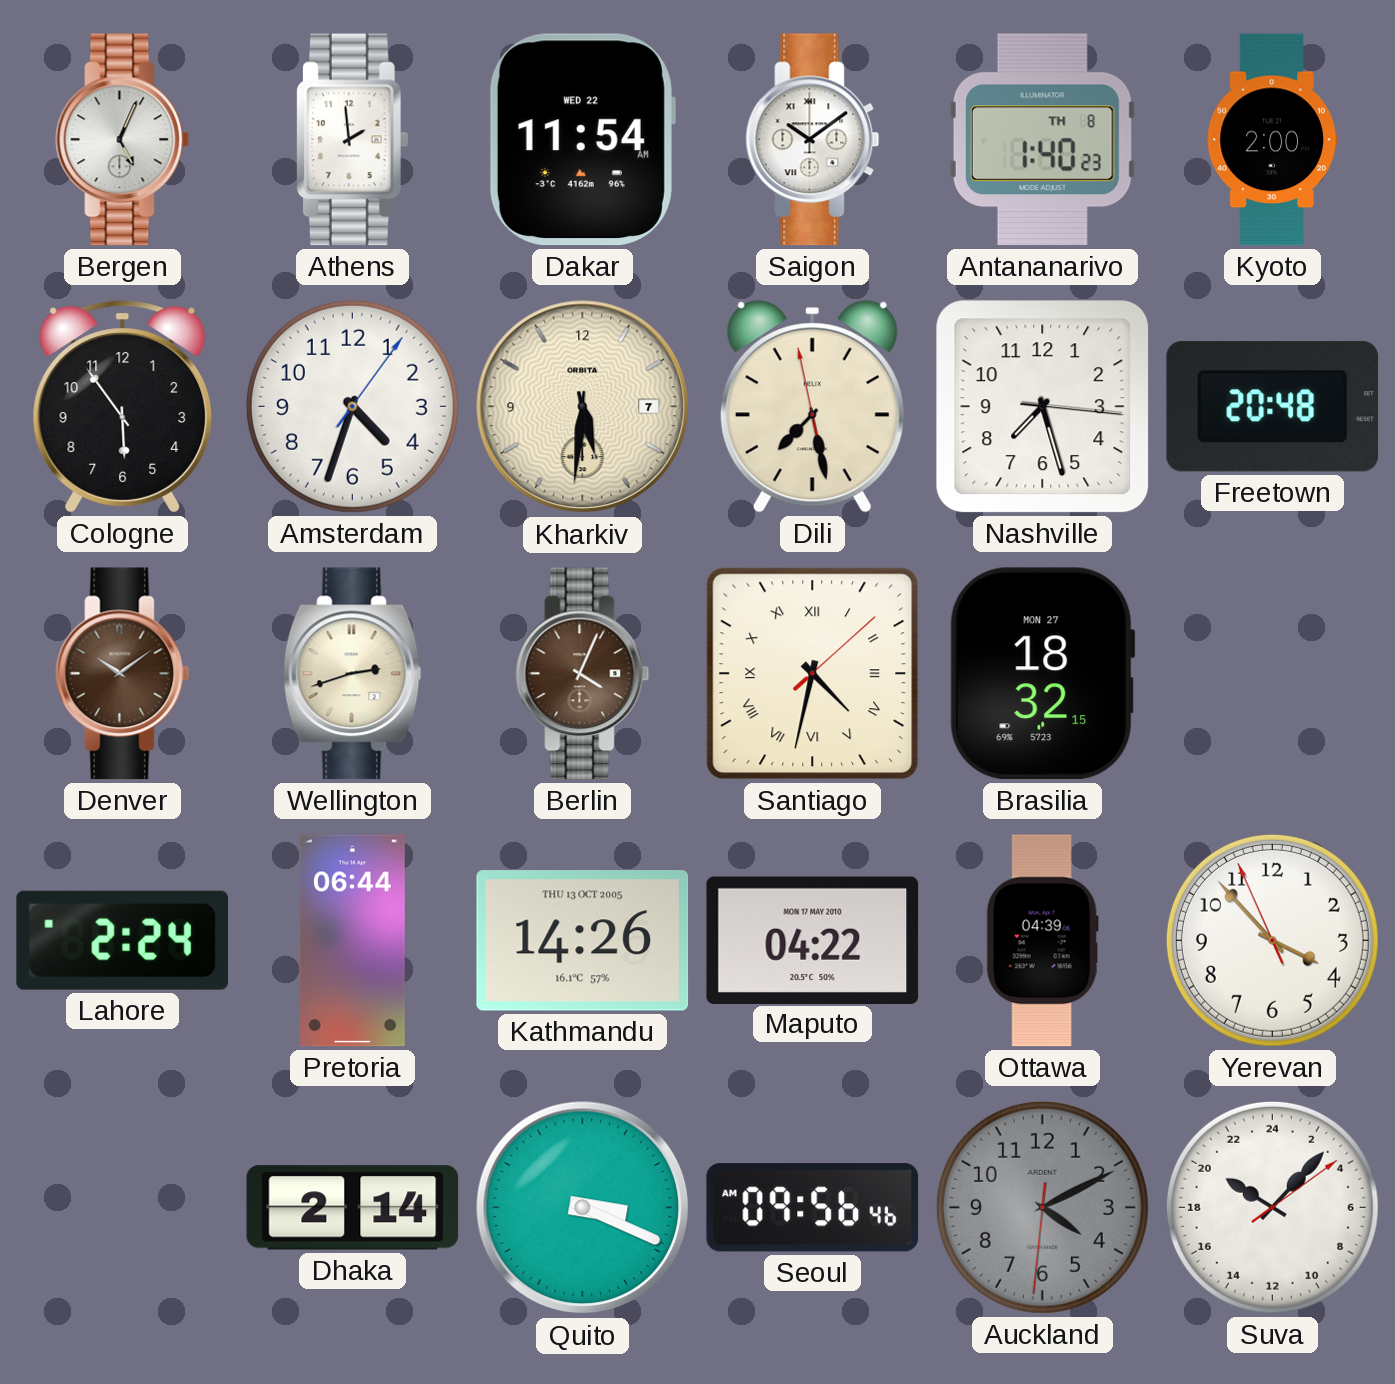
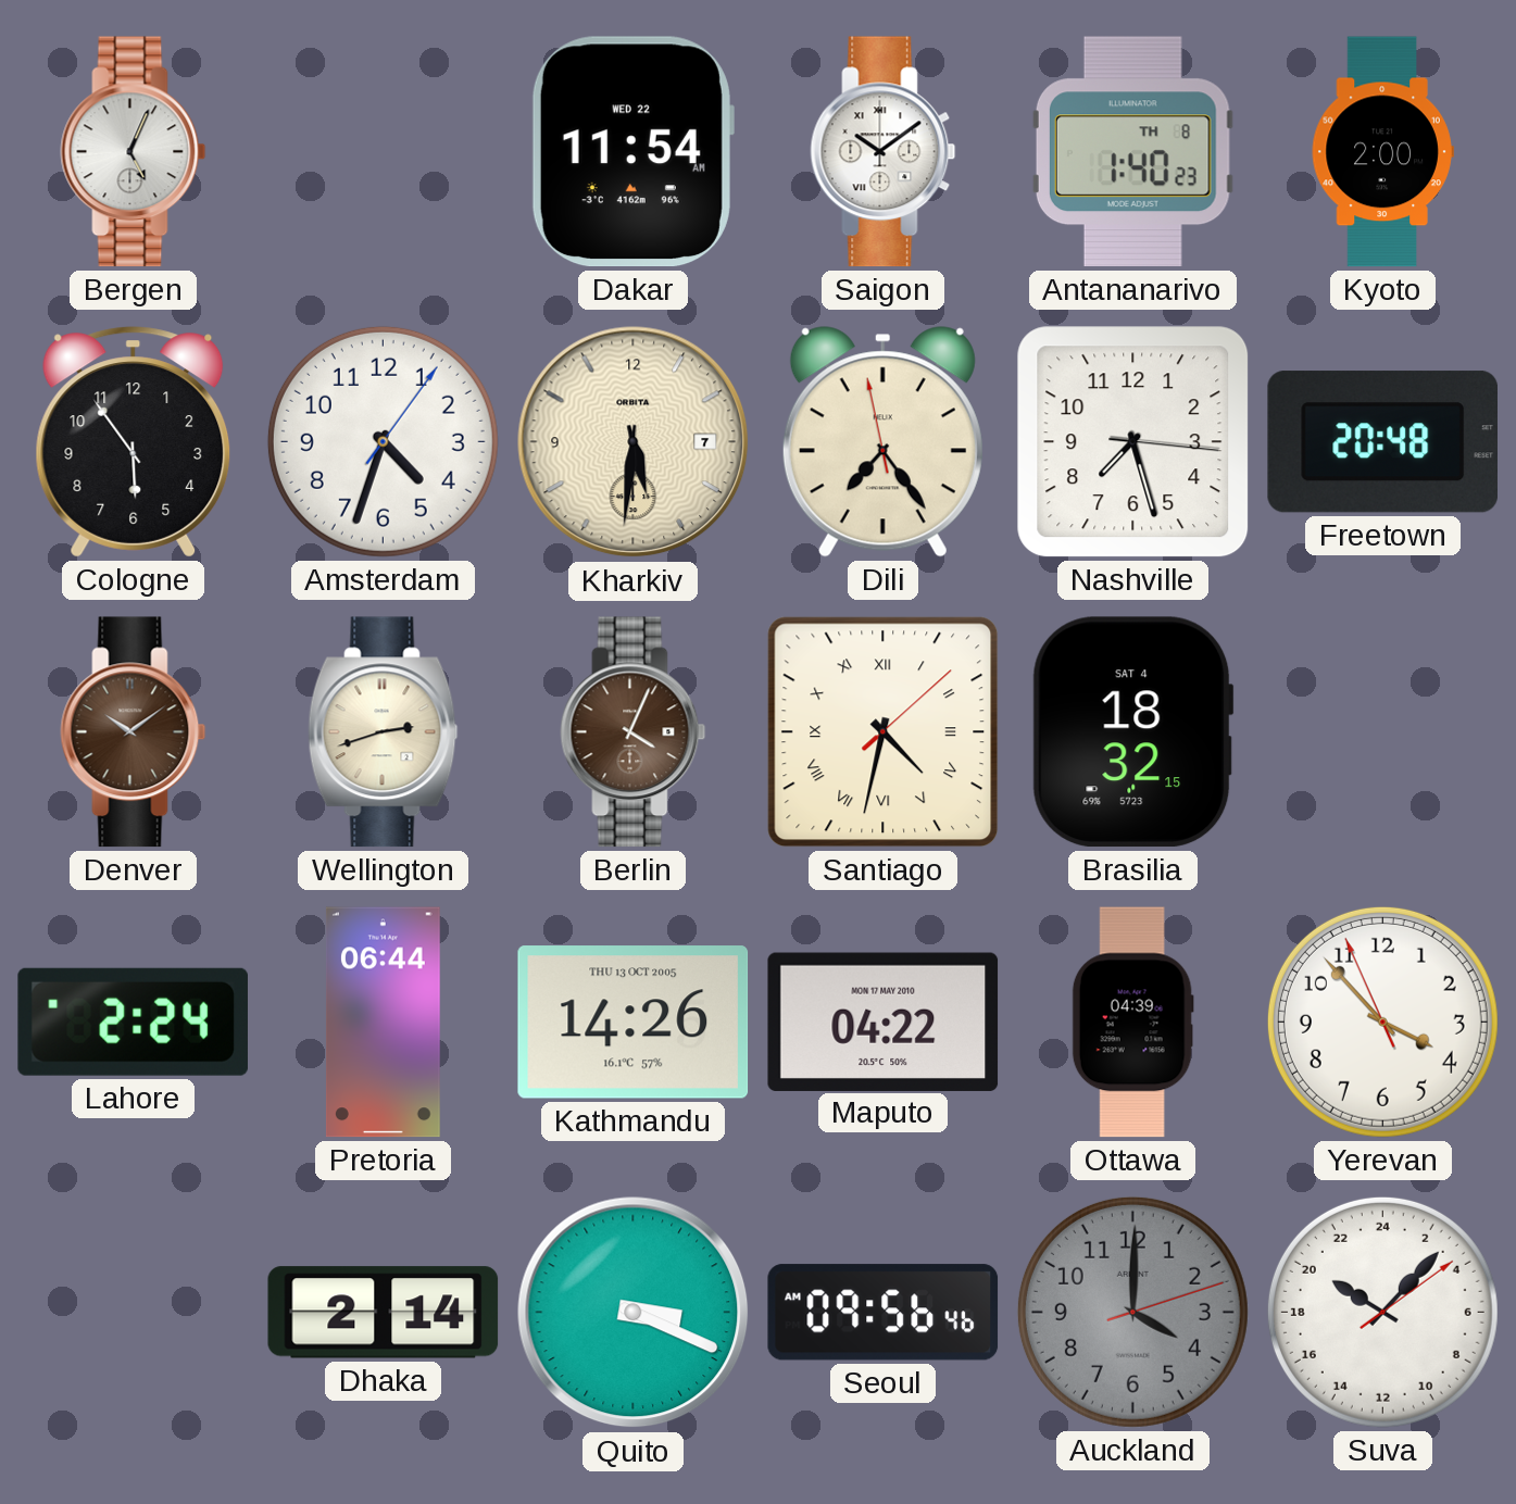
Athens: 1:59 -> none
Dili: 7:27 -> 7:23
Brasilia date: MON 27 -> SAT 4
Auckland: 4:10 -> 4:00
